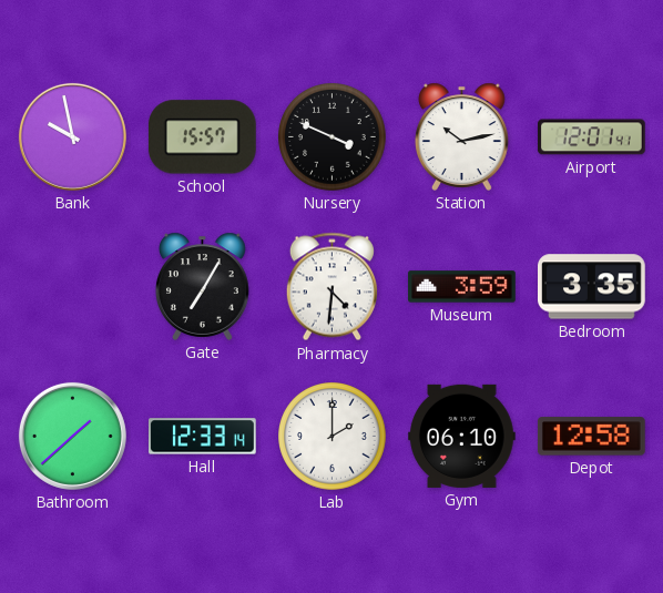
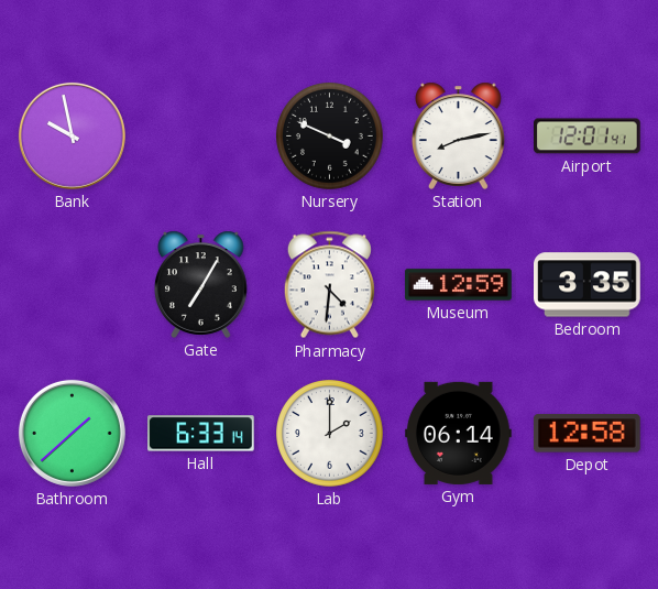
School: 15:57 -> none
Station: 10:13 -> 8:13
Museum: 3:59 -> 12:59
Hall: 12:33 -> 6:33
Gym: 06:10 -> 06:14
